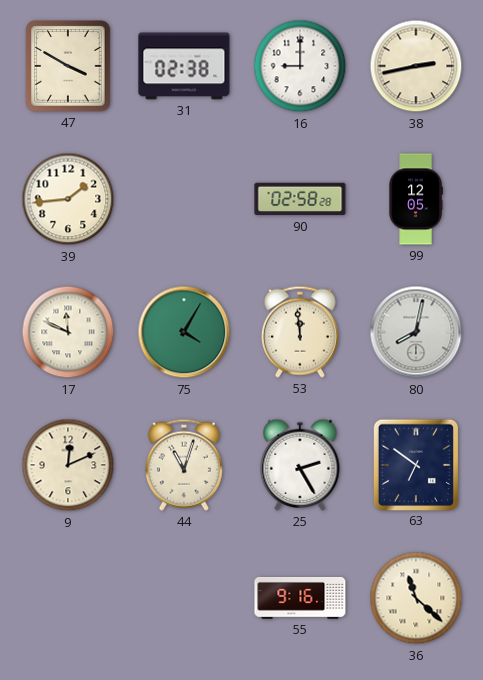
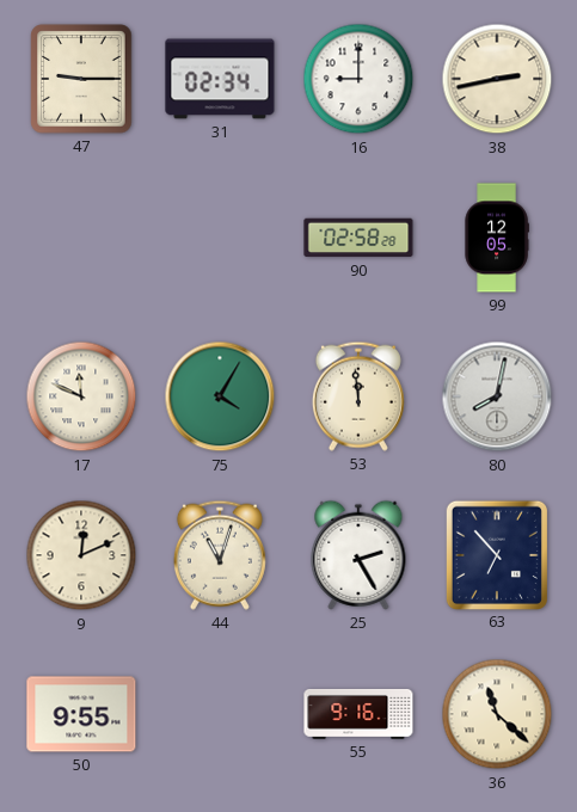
47: 3:50 -> 9:15
31: 02:38 -> 02:34
39: 1:44 -> none
63: 6:51 -> 6:53
50: none -> 9:55
